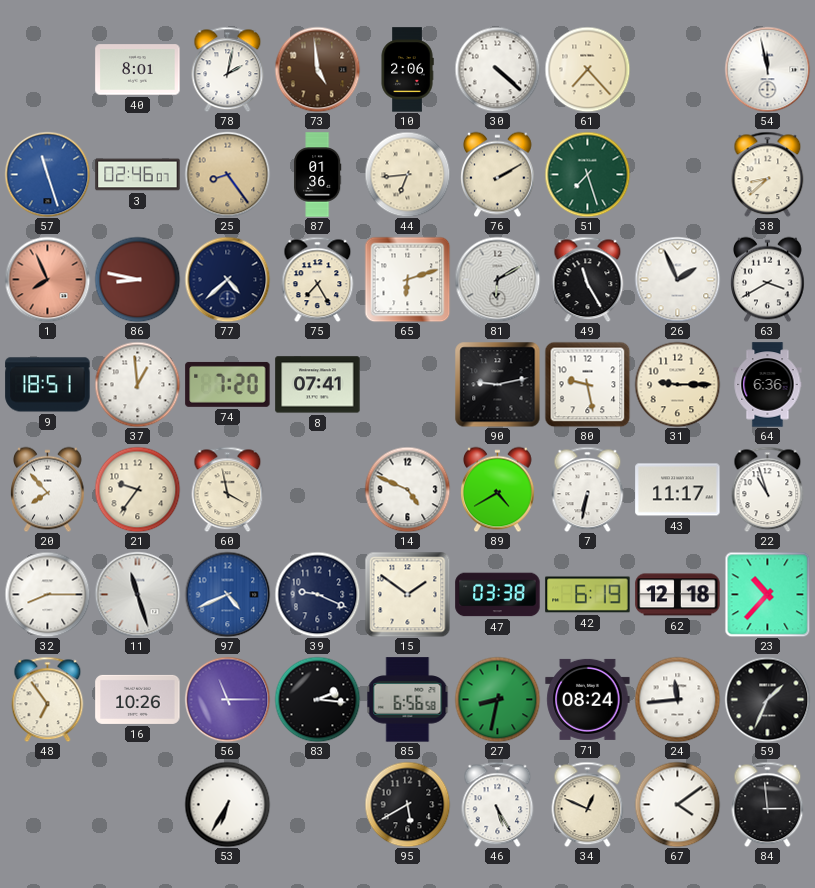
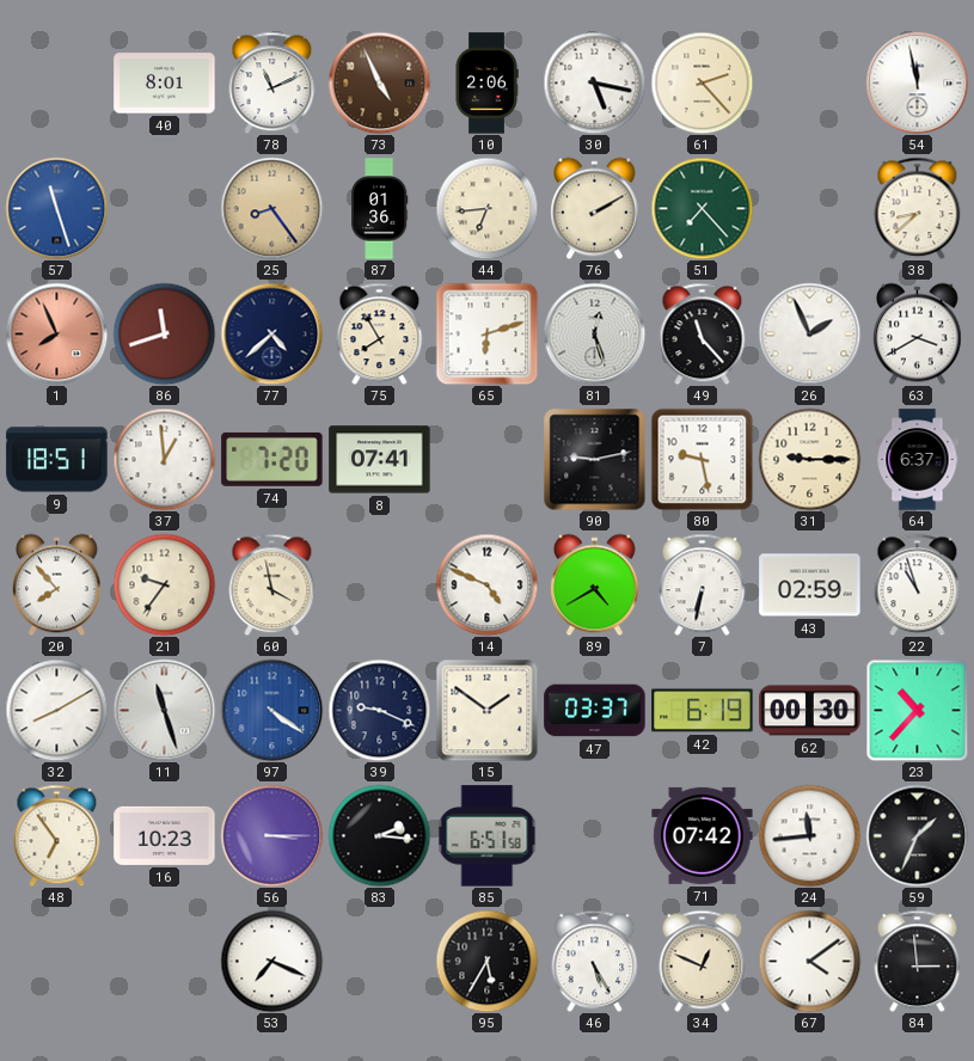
78: 2:02 -> 11:11
73: 4:59 -> 4:56
30: 4:22 -> 5:17
61: 7:23 -> 2:23
3: 02:46 -> none
51: 7:27 -> 7:23
86: 8:47 -> 11:42
75: 7:25 -> 7:55
81: 6:10 -> 12:27
49: 11:25 -> 11:23
64: 6:36 -> 6:37
43: 11:17 -> 02:59
32: 8:15 -> 8:10
97: 4:41 -> 4:21
47: 03:38 -> 03:37
62: 12:18 -> 00:30
16: 10:26 -> 10:23
56: 11:15 -> 3:15
85: 6:56 -> 6:51
27: 8:32 -> none
71: 08:24 -> 07:42
53: 6:35 -> 7:19
95: 5:40 -> 5:35
